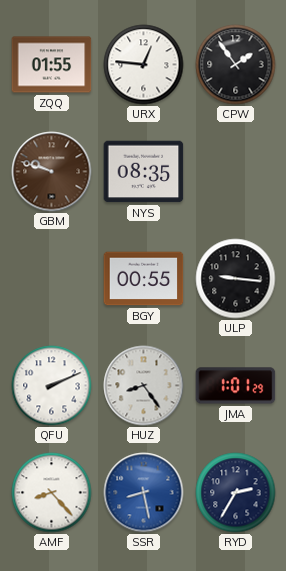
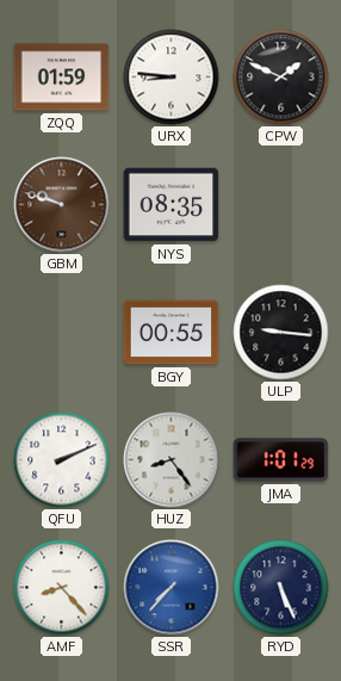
ZQQ: 01:55 -> 01:59
URX: 12:46 -> 8:46
CPW: 1:54 -> 1:49
SSR: 8:28 -> 7:37
RYD: 2:35 -> 5:26
